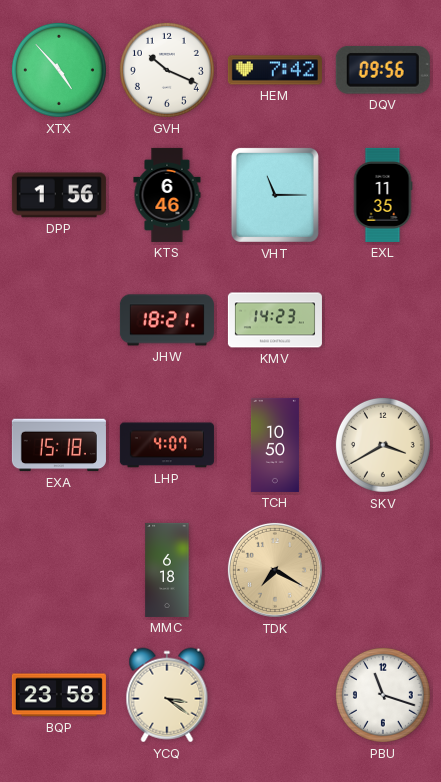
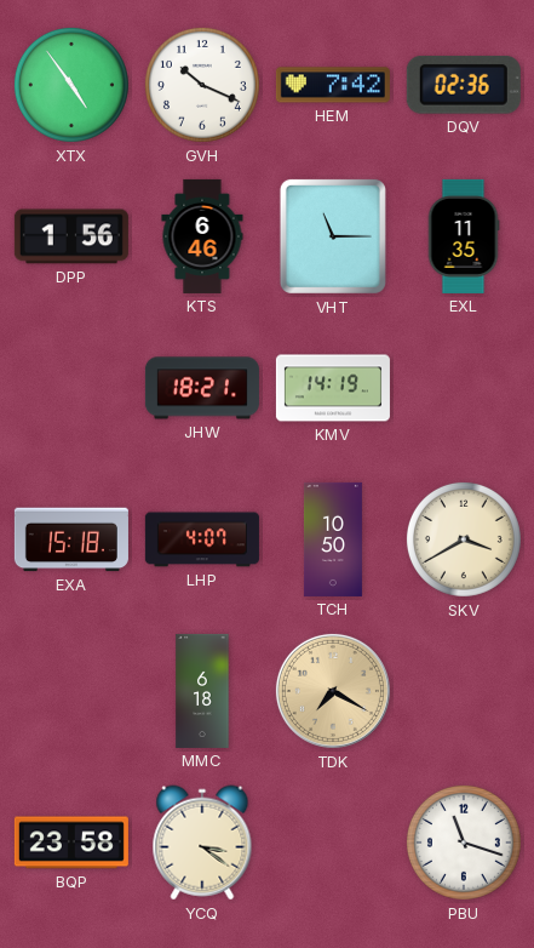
XTX: 4:53 -> 4:54
DQV: 09:56 -> 02:36
KMV: 14:23 -> 14:19
